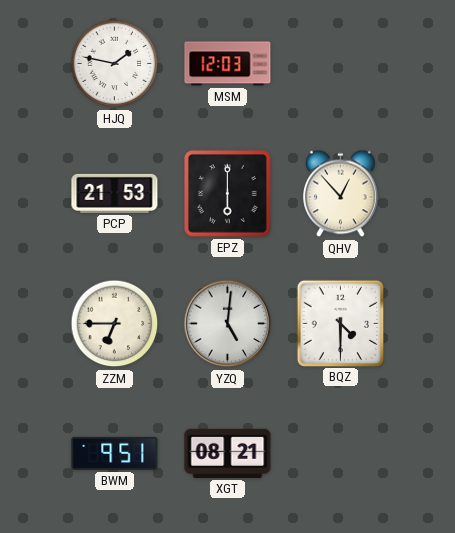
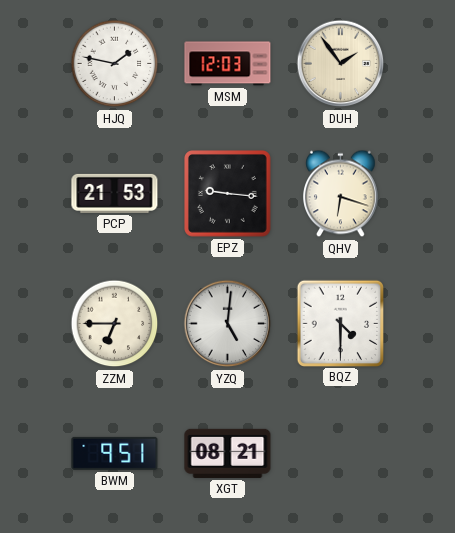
DUH: none -> 1:54
EPZ: 6:00 -> 9:16
QHV: 12:53 -> 6:18
